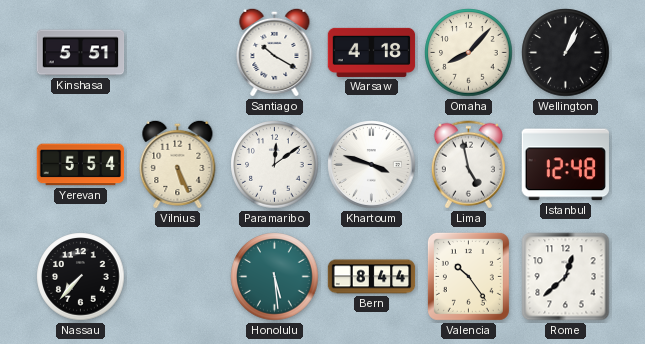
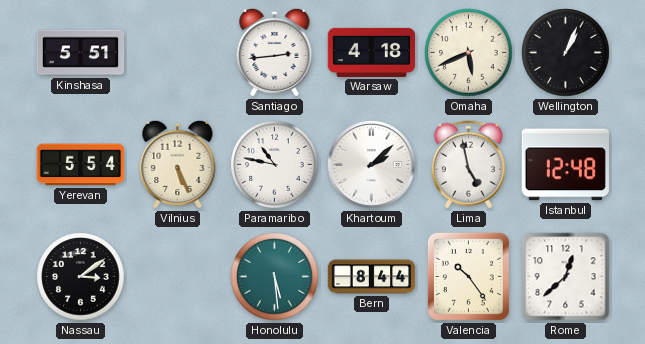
Santiago: 10:20 -> 2:44
Omaha: 8:07 -> 5:41
Paramaribo: 12:09 -> 10:47
Khartoum: 3:48 -> 2:08
Nassau: 7:37 -> 3:09
